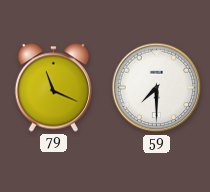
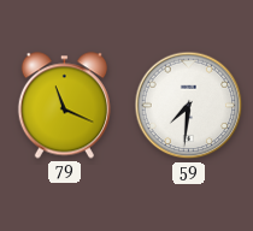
59: 7:30 -> 7:31
